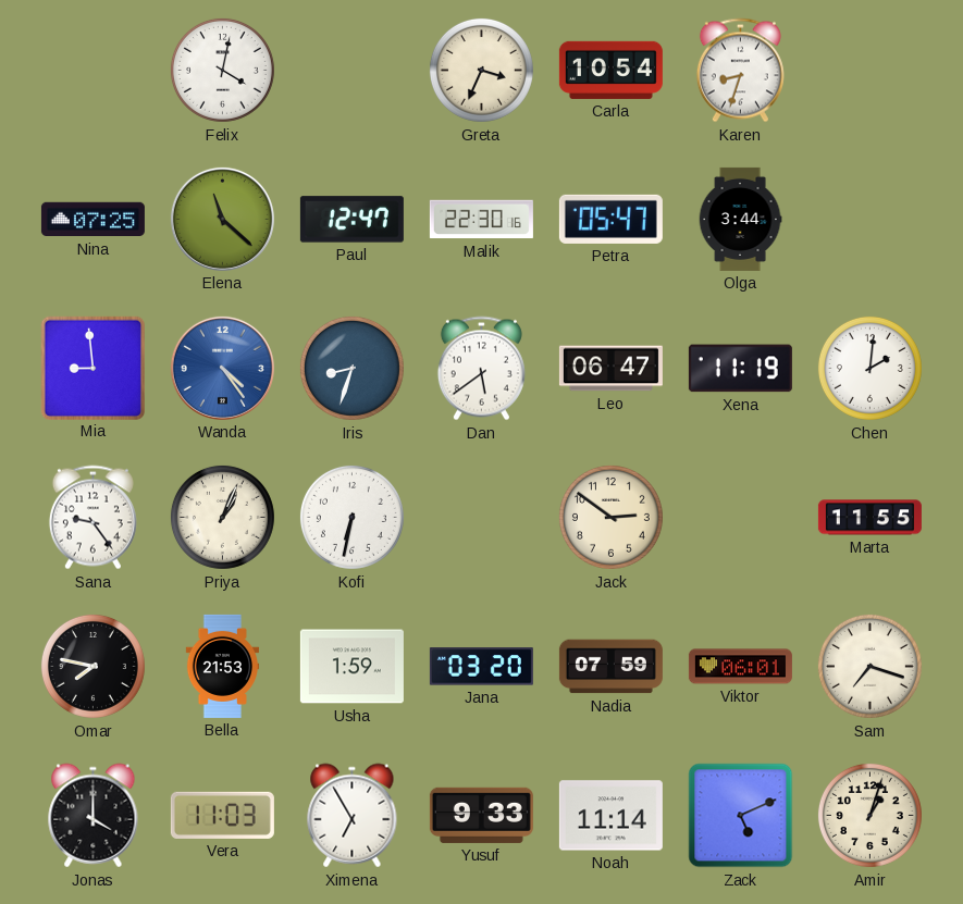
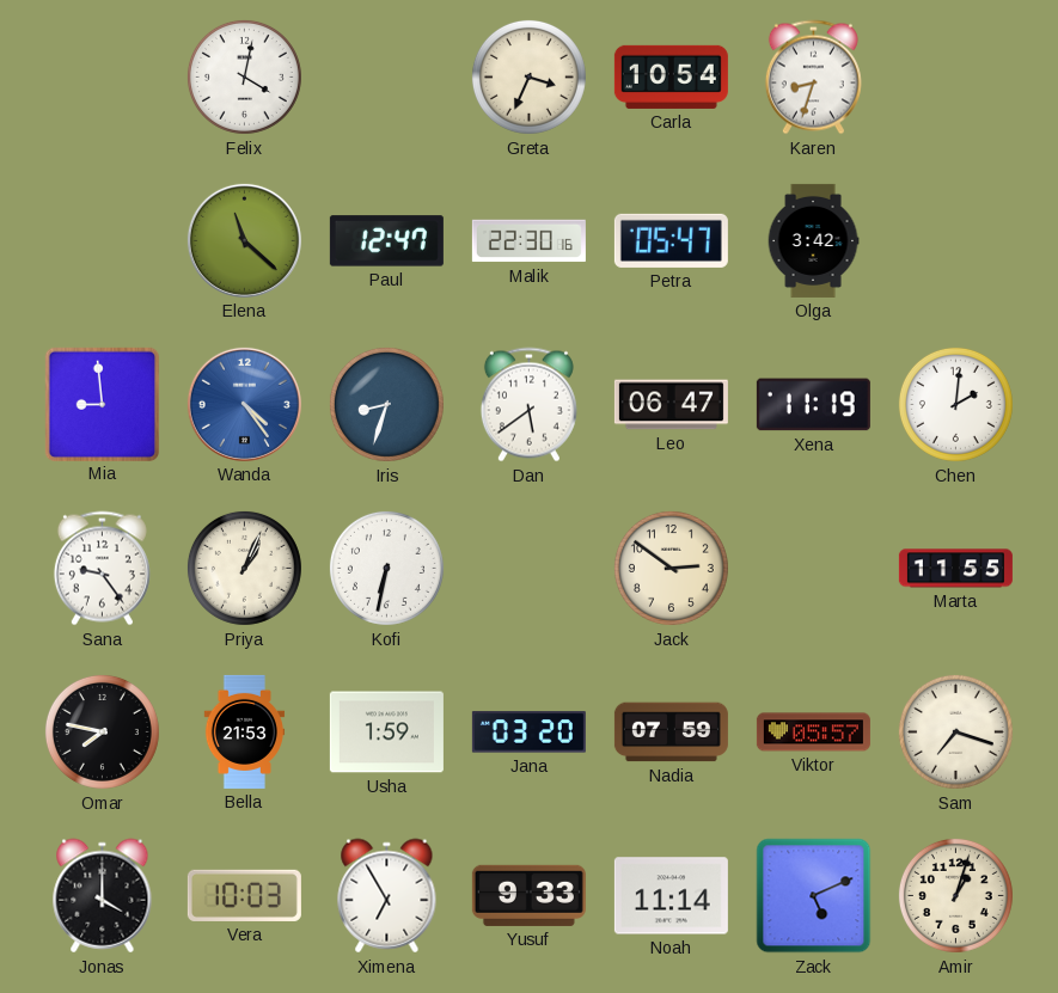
Nina: 07:25 -> none
Olga: 3:44 -> 3:42
Viktor: 06:01 -> 05:57
Vera: 11:03 -> 10:03
